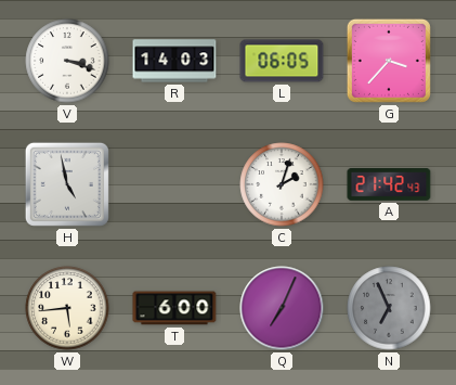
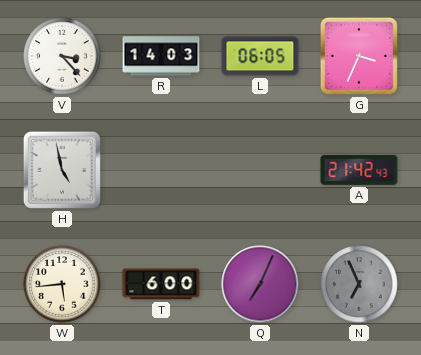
V: 3:18 -> 3:23
G: 3:37 -> 3:34
C: 2:03 -> none
